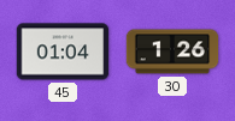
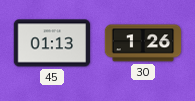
45: 01:04 -> 01:13
